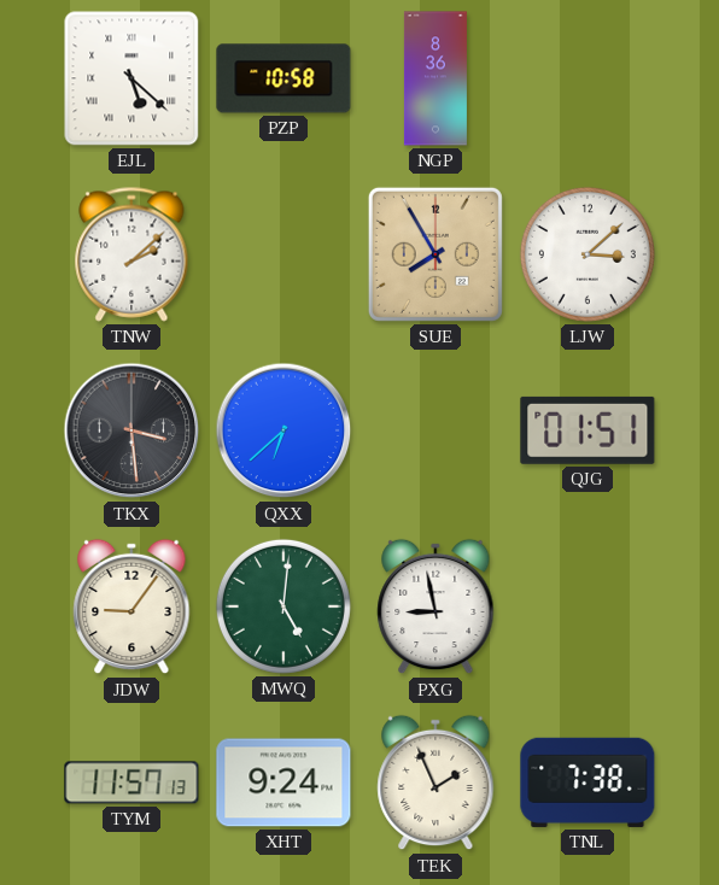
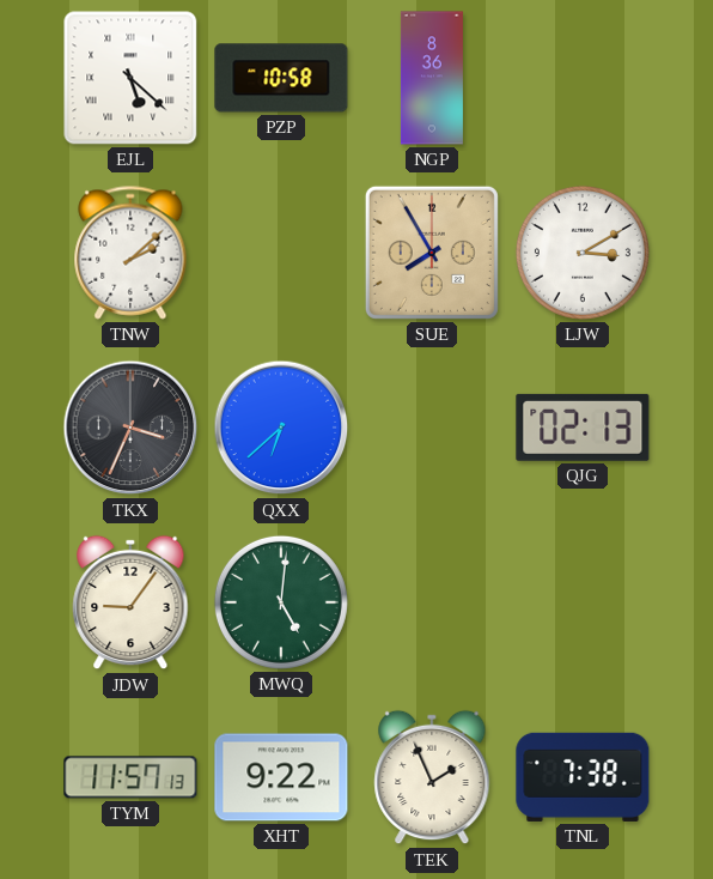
LJW: 3:08 -> 3:10
TKX: 3:29 -> 3:34
QJG: 01:51 -> 02:13
PXG: 8:58 -> none
XHT: 9:24 -> 9:22
